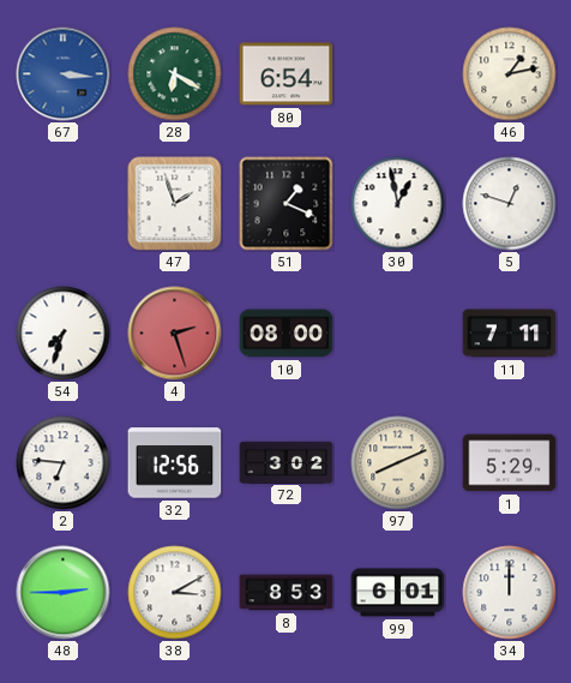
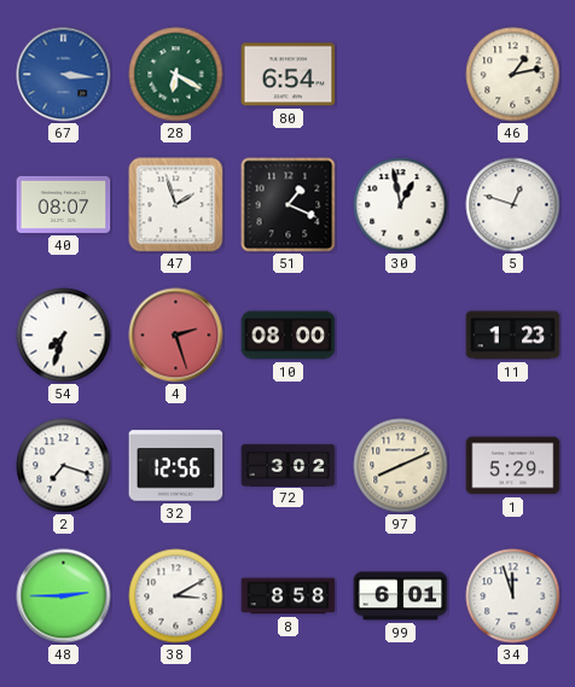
40: none -> 08:07
11: 7:11 -> 1:23
2: 6:46 -> 7:18
8: 8:53 -> 8:58
34: 12:00 -> 11:57
